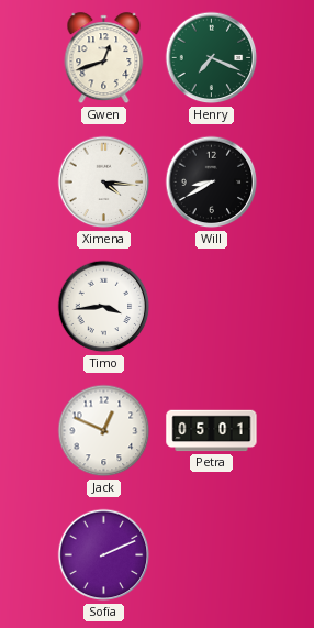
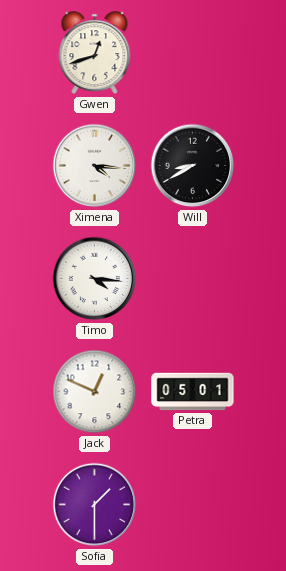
Henry: 7:19 -> none
Timo: 3:44 -> 4:16
Sofia: 2:11 -> 1:30
